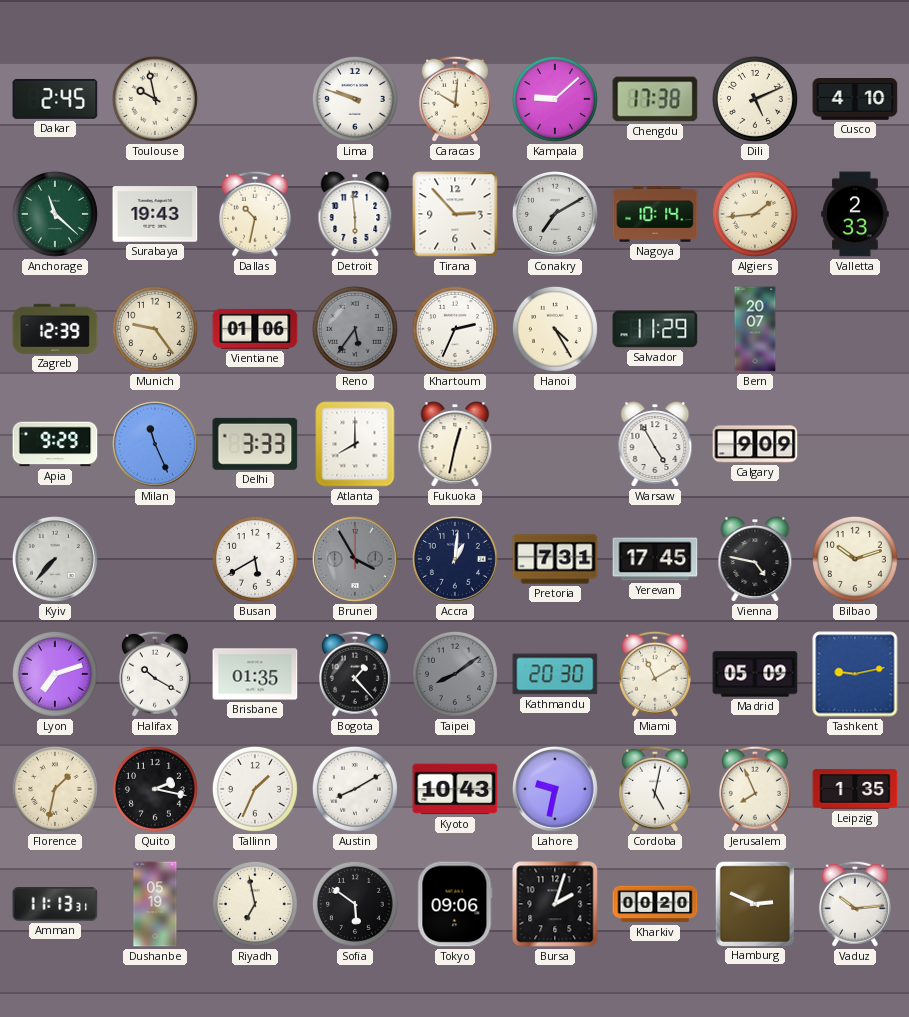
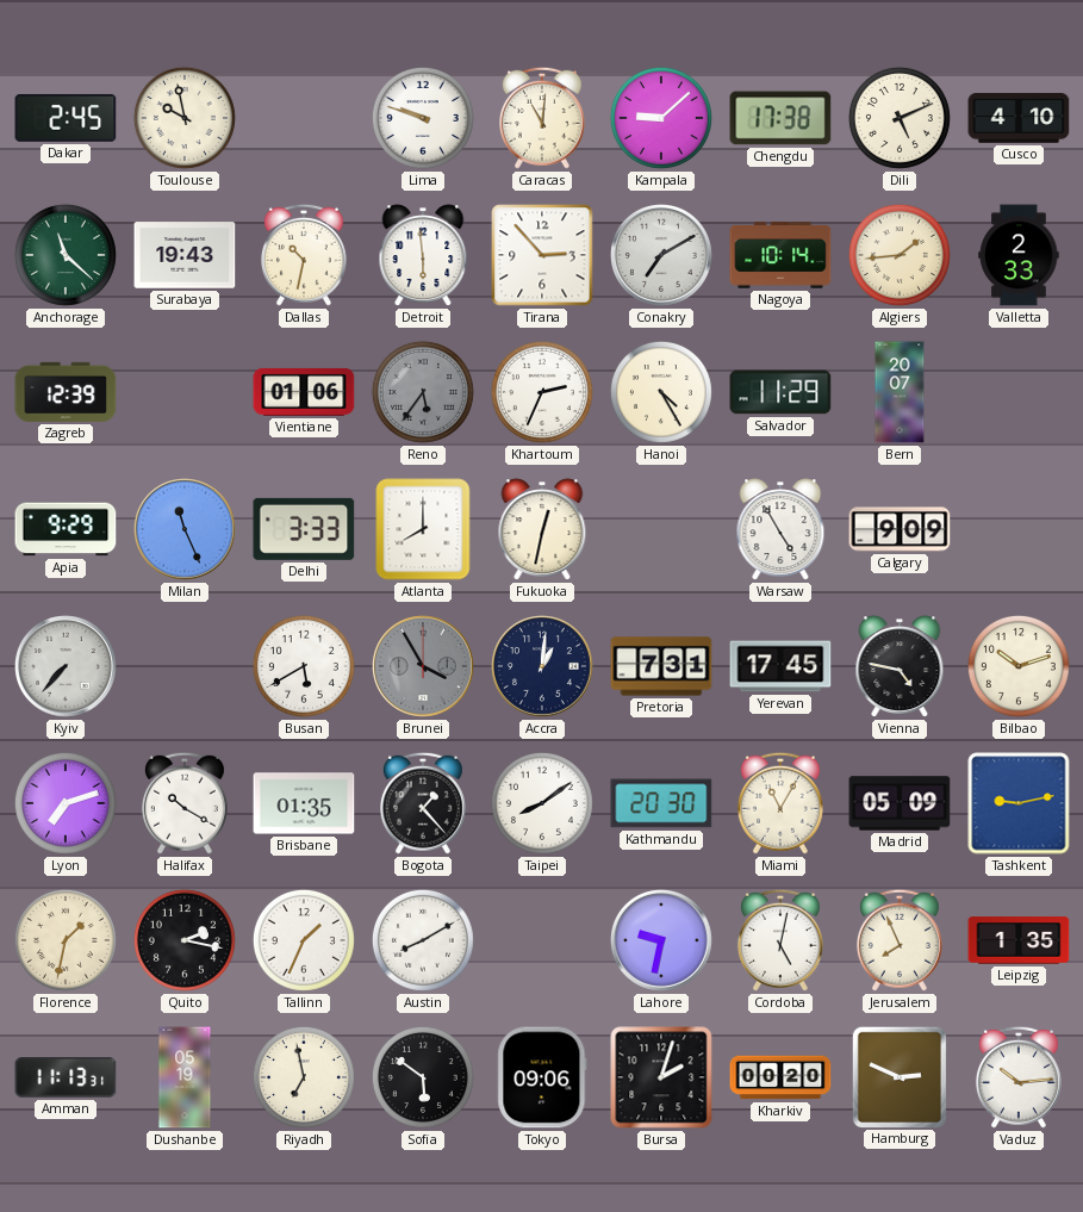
Caracas: 10:01 -> 11:01
Munich: 9:24 -> none
Taipei dial: grey -> white
Miami: 11:10 -> 11:05
Kyoto: 10:43 -> none
